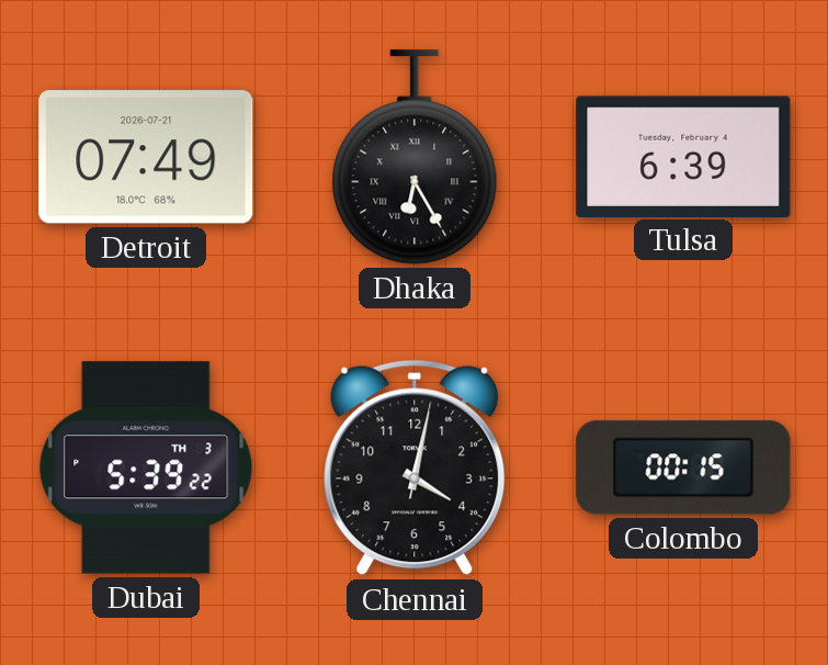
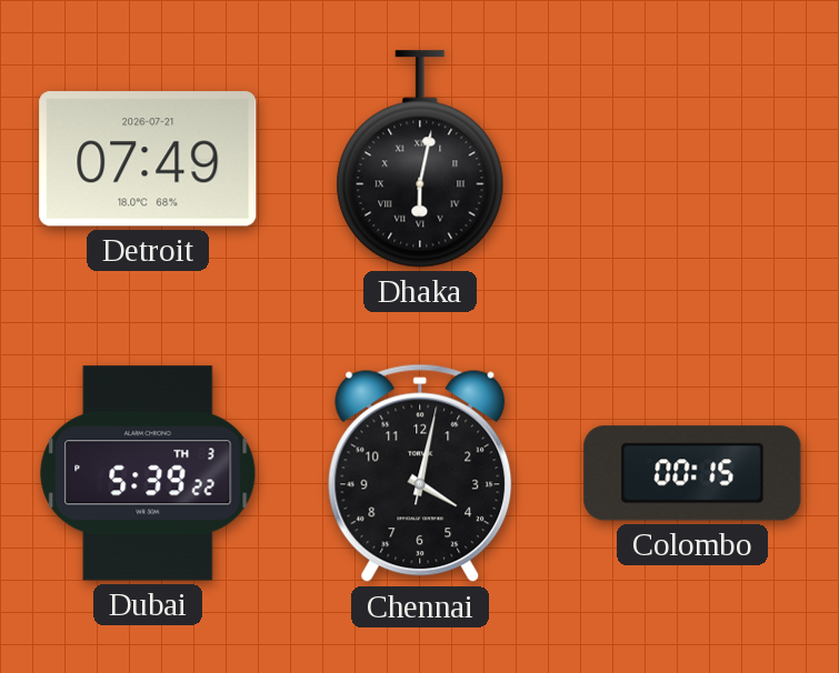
Dhaka: 6:25 -> 6:02
Tulsa: 6:39 -> none
